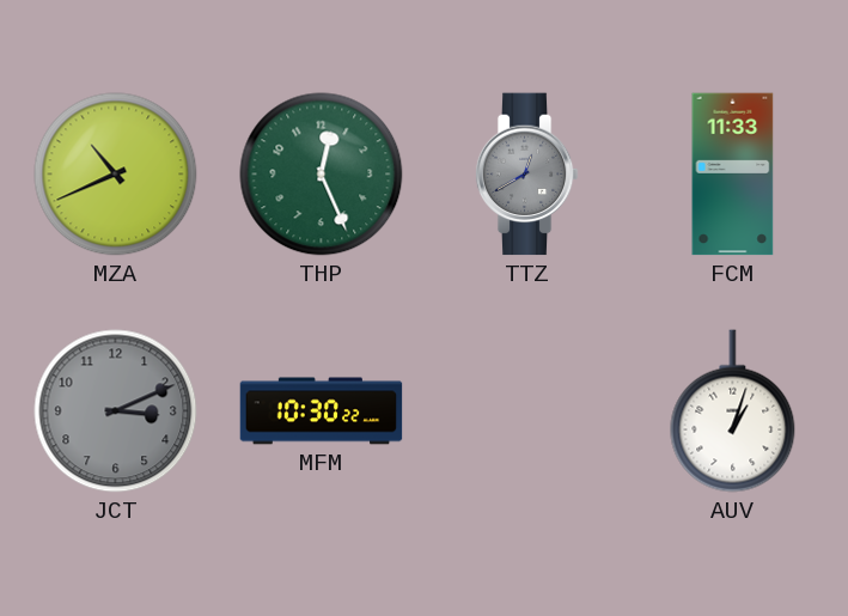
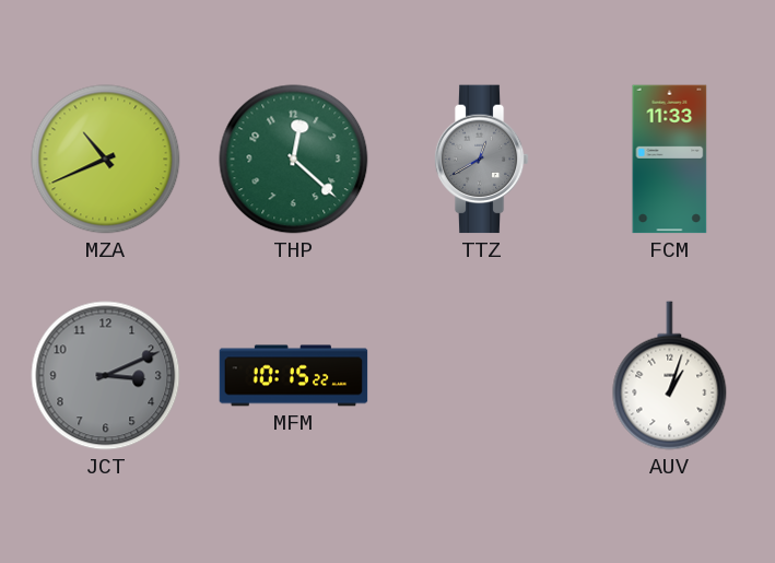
THP: 12:26 -> 12:22
MFM: 10:30 -> 10:15
